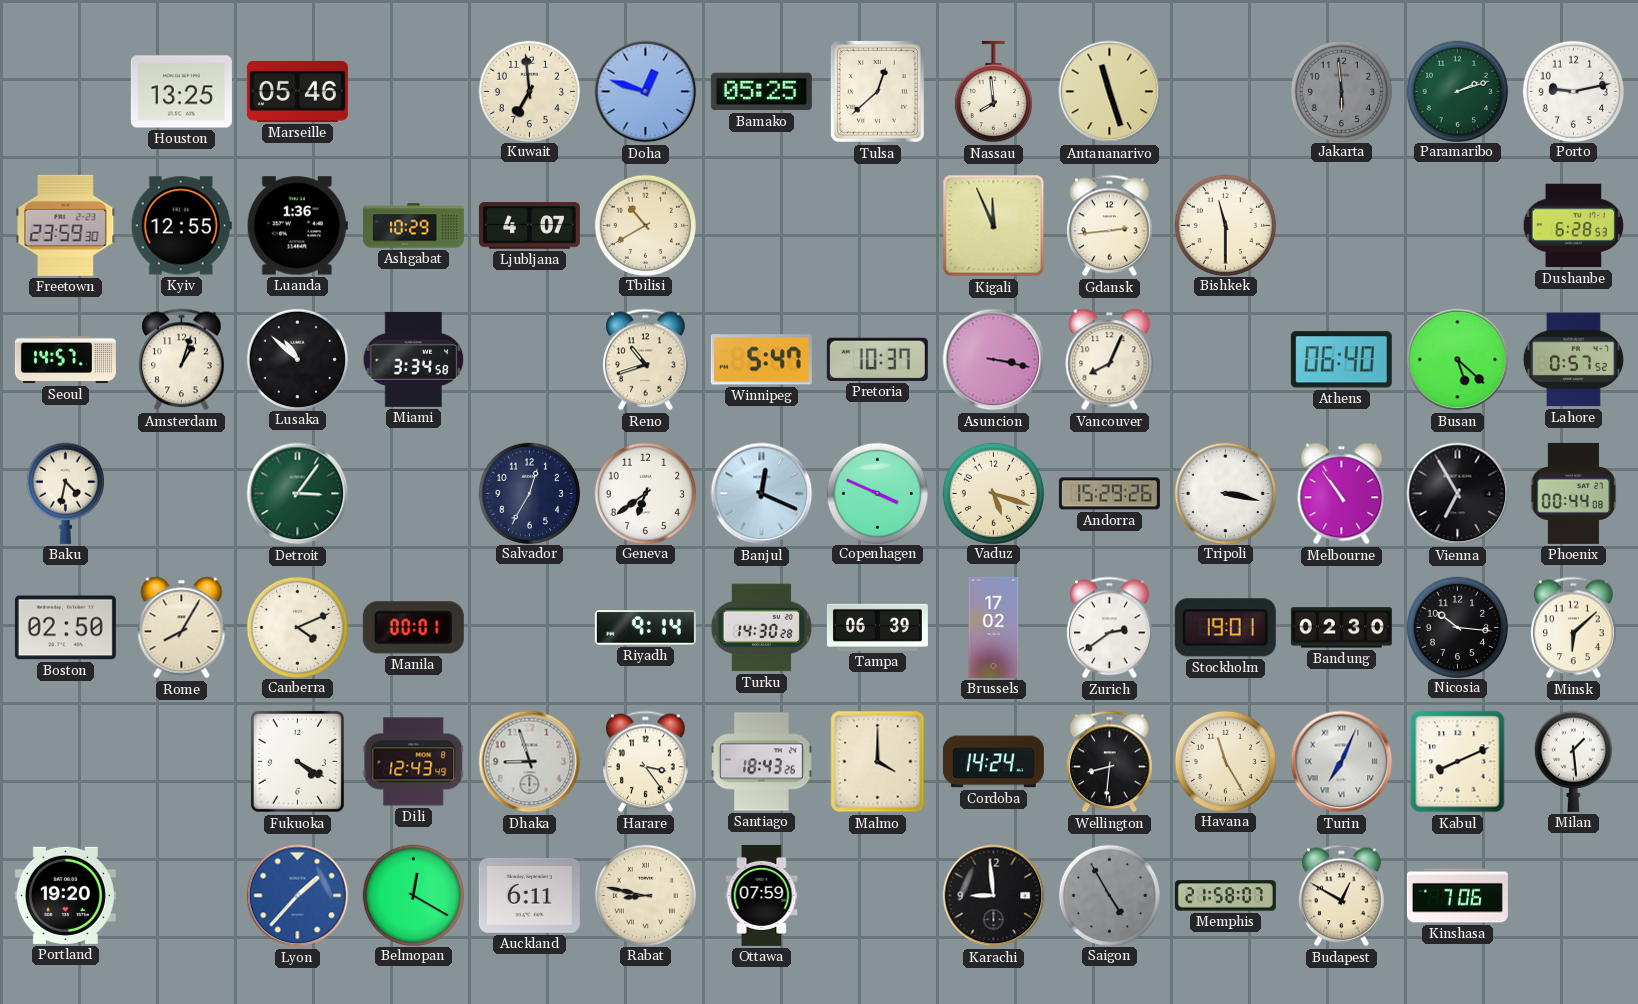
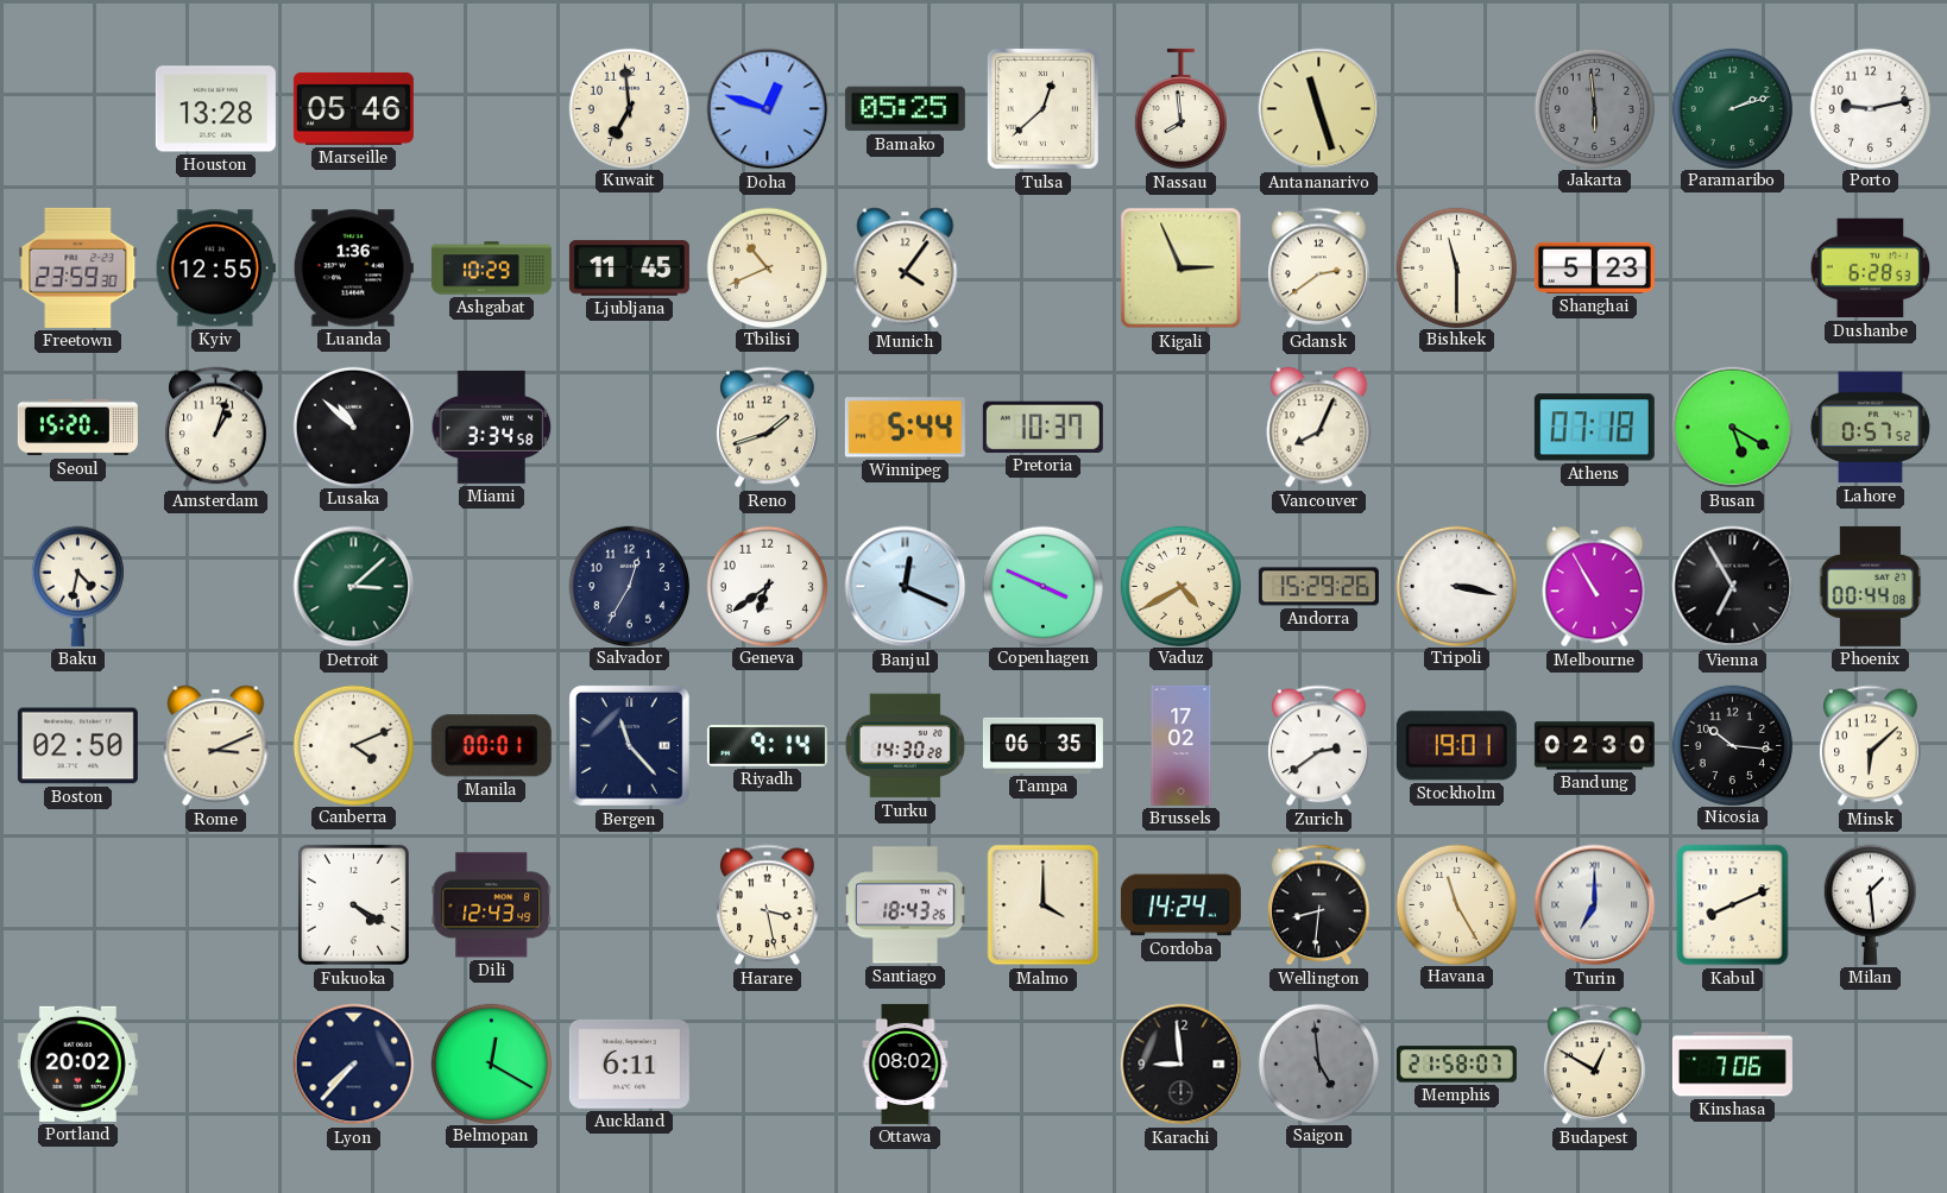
Houston: 13:25 -> 13:28
Ljubljana: 4:07 -> 11:45
Tbilisi: 10:40 -> 10:41
Munich: none -> 4:06
Kigali: 11:56 -> 2:56
Gdansk: 2:44 -> 2:39
Shanghai: none -> 5:23
Seoul: 14:57 -> 15:20
Reno: 10:42 -> 1:42
Winnipeg: 5:47 -> 5:44
Asuncion: 3:17 -> none
Athens: 06:40 -> 07:18
Busan: 5:22 -> 5:20
Detroit: 3:06 -> 3:08
Vaduz: 5:18 -> 4:40
Melbourne: 10:54 -> 10:55
Rome: 8:05 -> 3:11
Bergen: none -> 11:23
Tampa: 06:39 -> 06:35
Dhaka: 8:57 -> none
Harare: 3:24 -> 3:28
Turin: 7:04 -> 7:00
Portland: 19:20 -> 20:02
Lyon: 1:37 -> 7:37
Lyon dial: blue -> navy
Rabat: 8:47 -> none
Ottawa: 07:59 -> 08:02
Saigon: 4:55 -> 4:59
